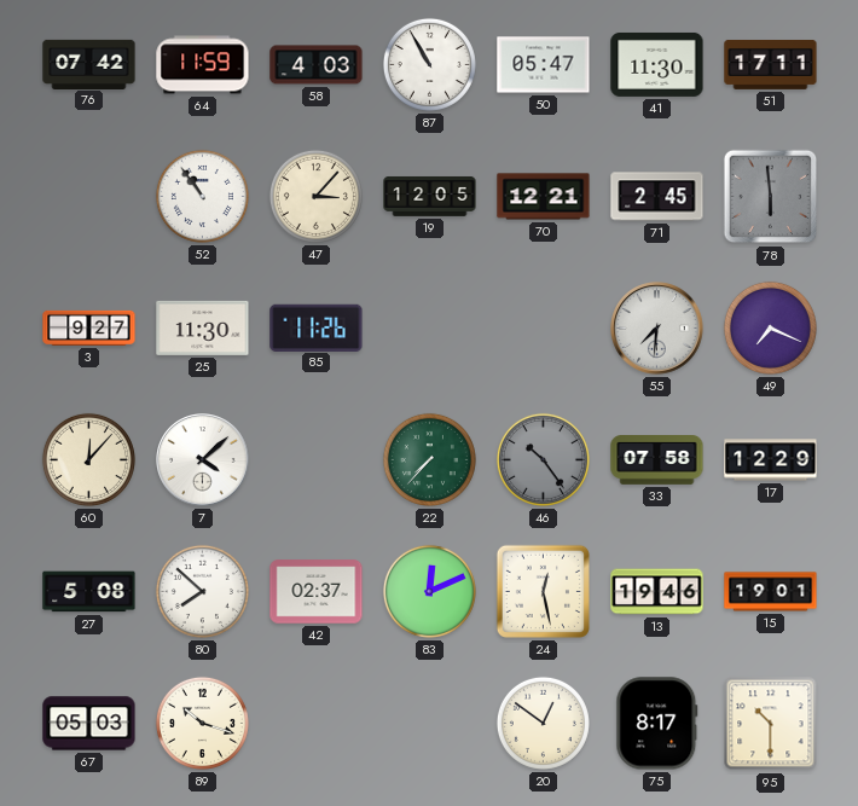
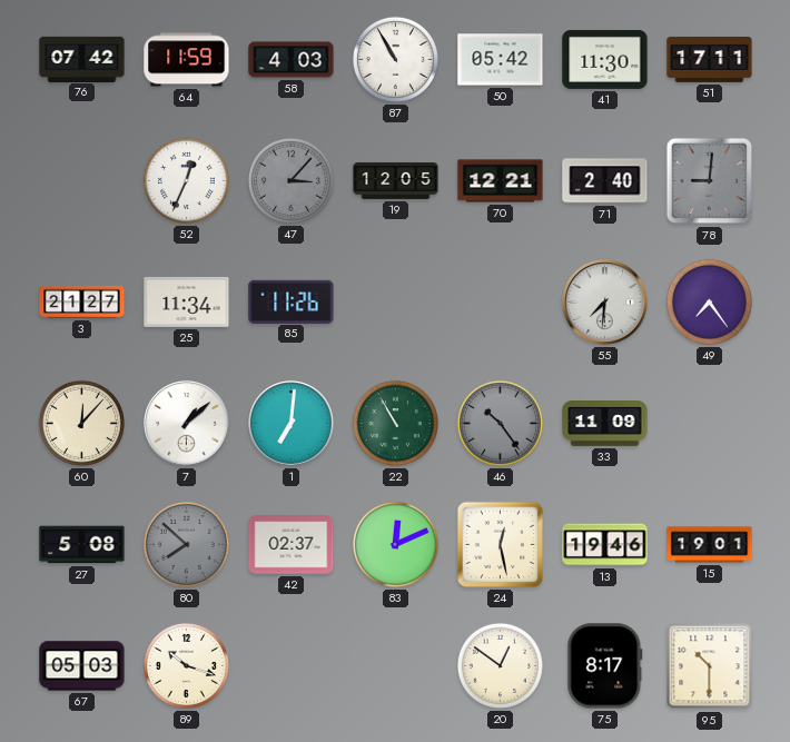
50: 05:47 -> 05:42
52: 10:54 -> 12:34
47 dial: cream -> grey
71: 2:45 -> 2:40
78: 5:59 -> 9:01
3: 9:27 -> 21:27
25: 11:30 -> 11:34
49: 7:19 -> 7:24
7: 4:08 -> 1:08
1: none -> 7:01
22: 7:37 -> 10:55
33: 07:58 -> 11:09
17: 12:29 -> none
80 dial: white -> grey
